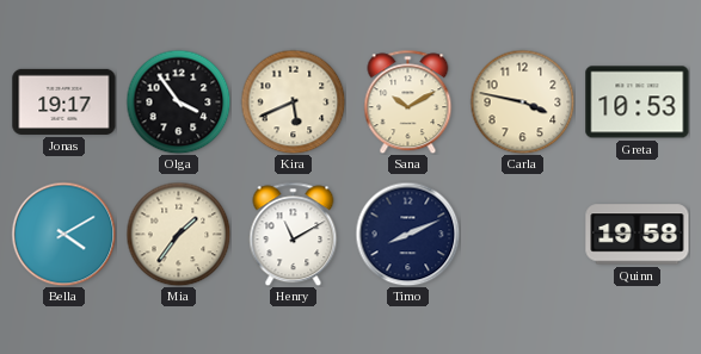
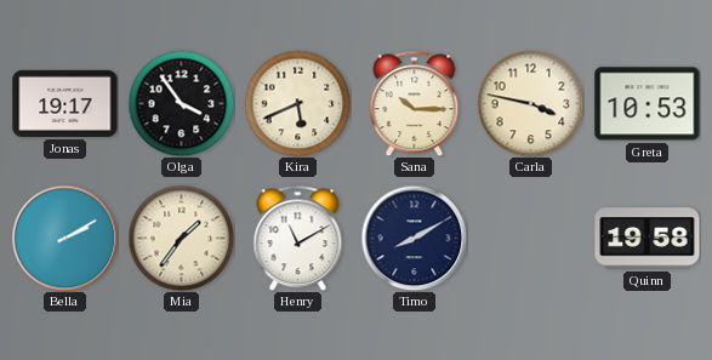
Sana: 10:10 -> 10:15
Bella: 4:10 -> 2:10
Timo: 8:11 -> 8:10
